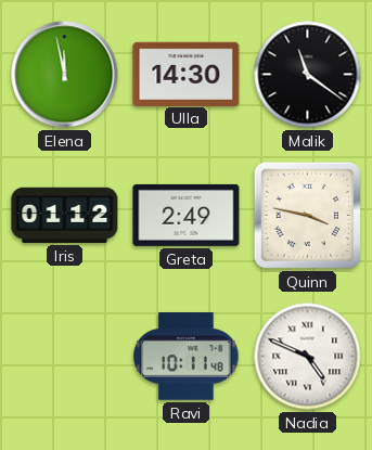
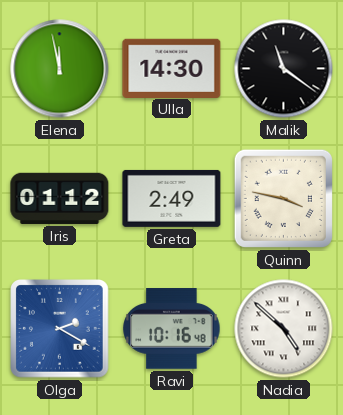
Olga: none -> 2:20
Ravi: 10:11 -> 10:16
Nadia: 4:49 -> 4:52
